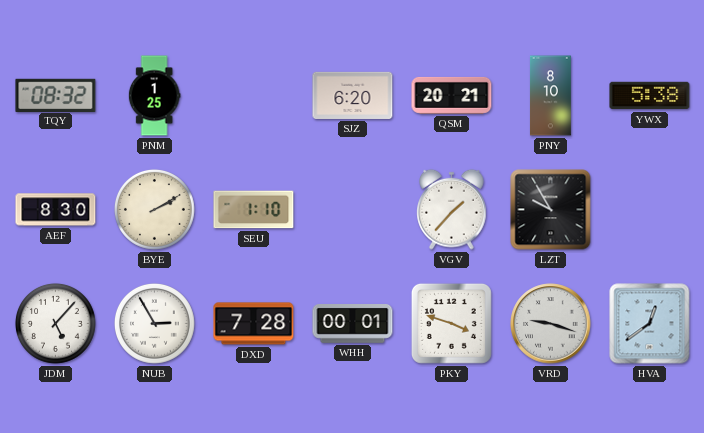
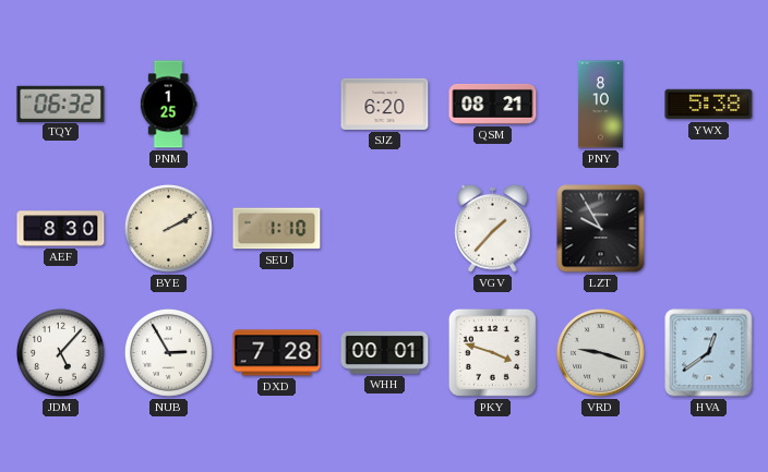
TQY: 08:32 -> 06:32
QSM: 20:21 -> 08:21
